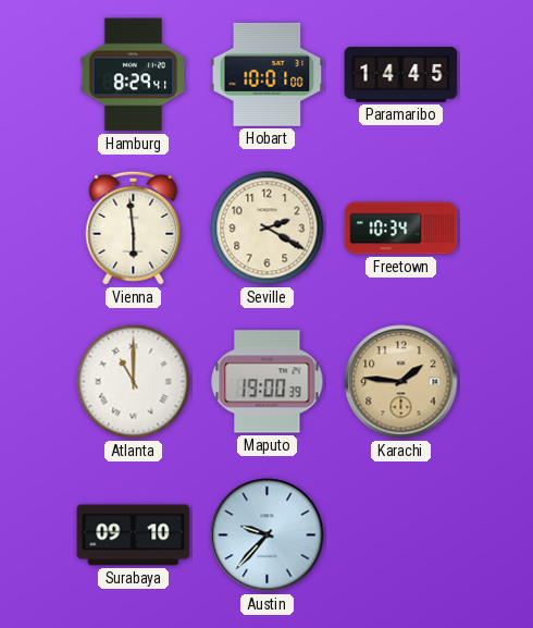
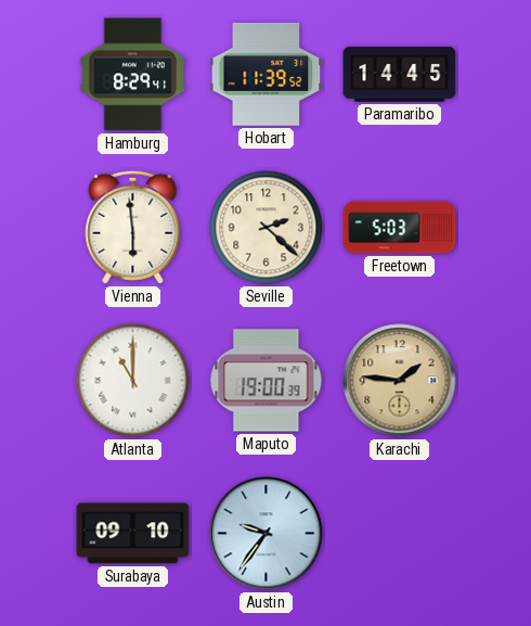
Hobart: 10:01 -> 11:39
Seville: 2:20 -> 2:22
Freetown: 10:34 -> 5:03
Austin: 9:37 -> 9:36
